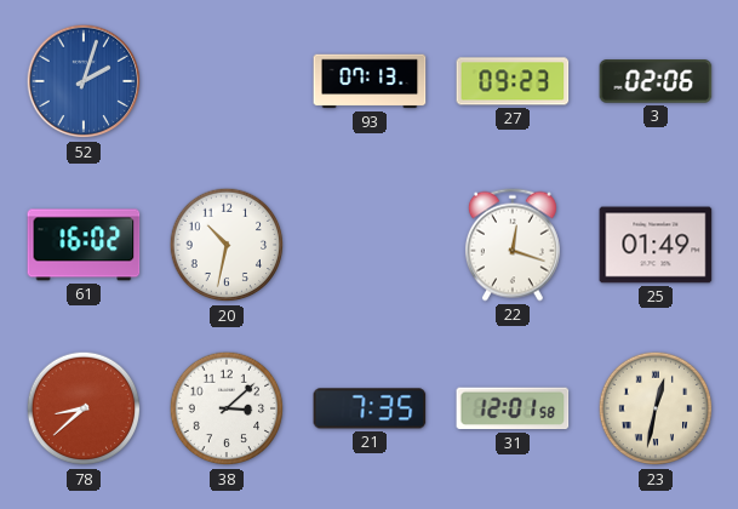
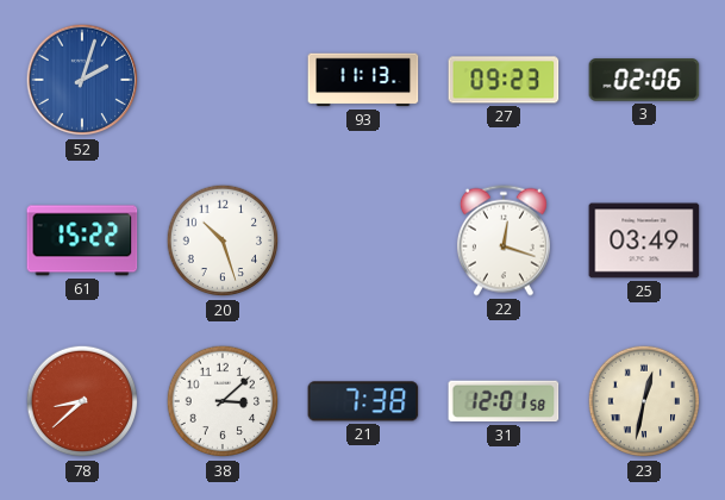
93: 07:13 -> 11:13
61: 16:02 -> 15:22
20: 10:32 -> 10:27
25: 01:49 -> 03:49
21: 7:35 -> 7:38
